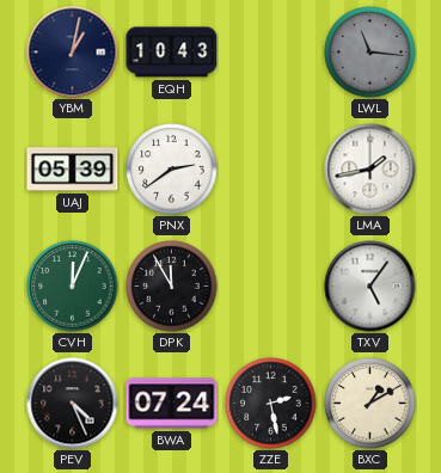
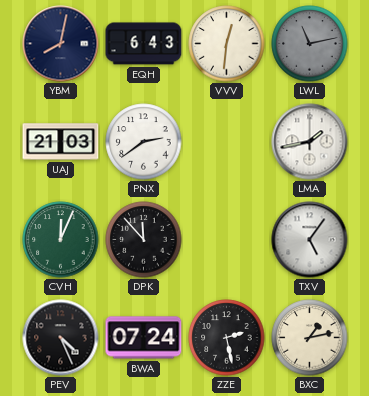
YBM: 1:02 -> 8:02
EQH: 10:43 -> 6:43
VVV: none -> 12:31
LWL: 11:16 -> 11:13
UAJ: 05:39 -> 21:03
DPK: 11:55 -> 11:53
BXC: 1:10 -> 1:13
